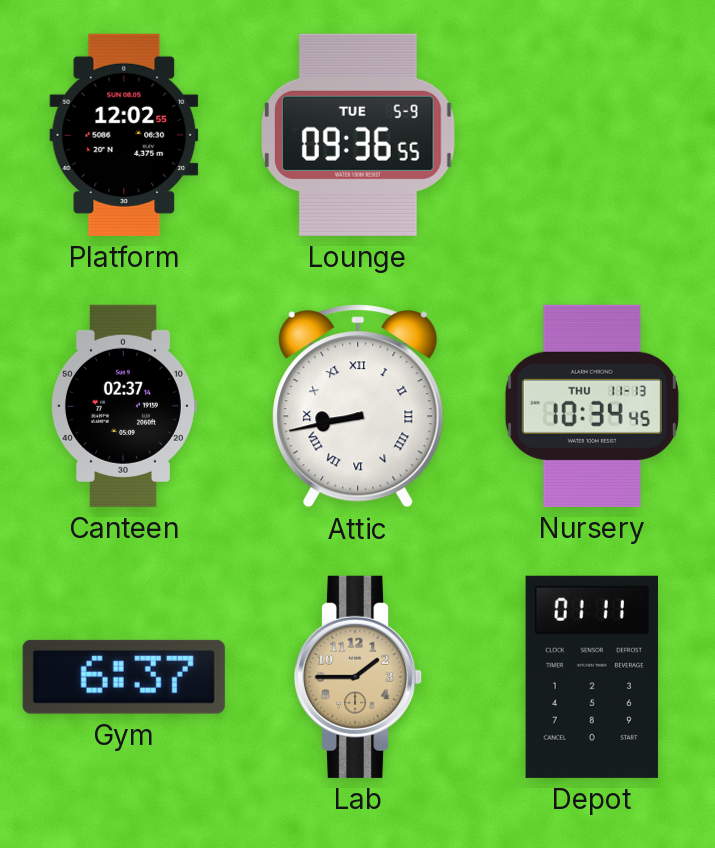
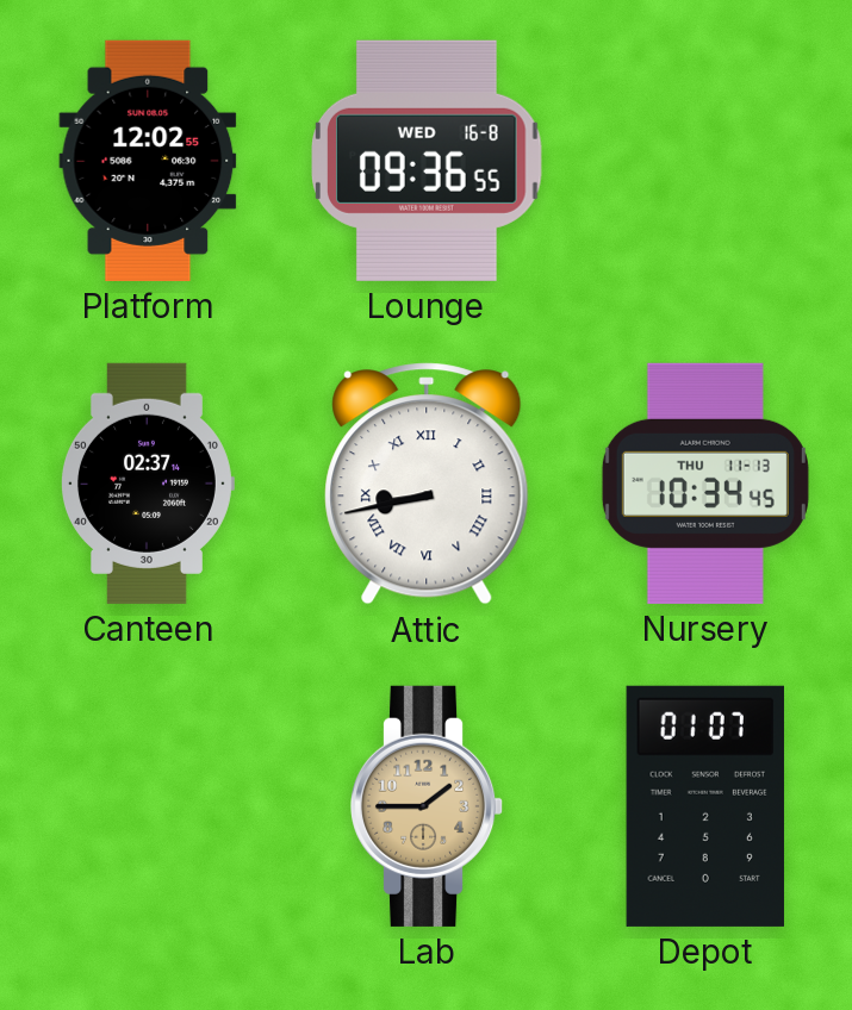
Lounge date: TUE 5-9 -> WED 16-8
Gym: 6:37 -> none
Depot: 01:11 -> 01:07
